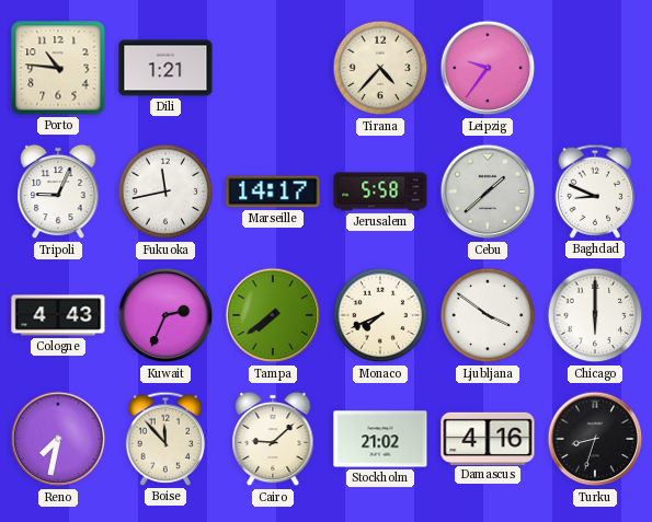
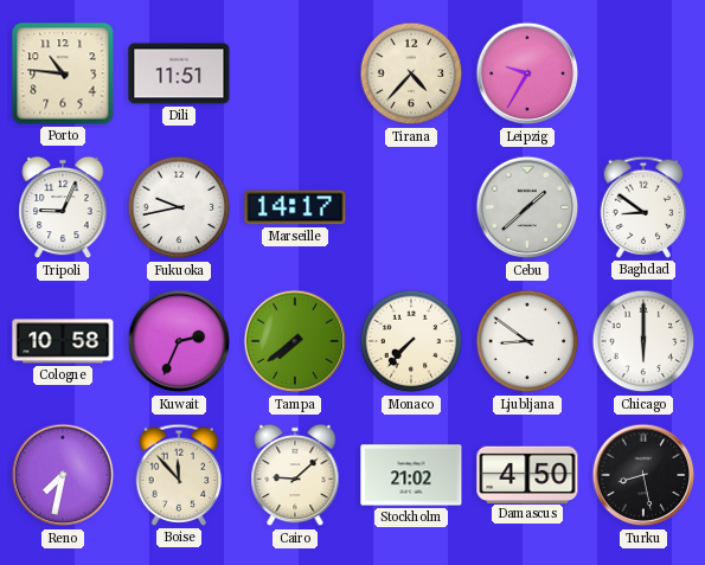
Dili: 1:21 -> 11:51
Leipzig: 9:36 -> 9:35
Fukuoka: 11:43 -> 9:43
Jerusalem: 5:58 -> none
Baghdad: 8:49 -> 8:51
Cologne: 4:43 -> 10:58
Monaco: 7:41 -> 7:37
Ljubljana: 3:51 -> 8:51
Damascus: 4:16 -> 4:50
Turku: 8:33 -> 8:28
